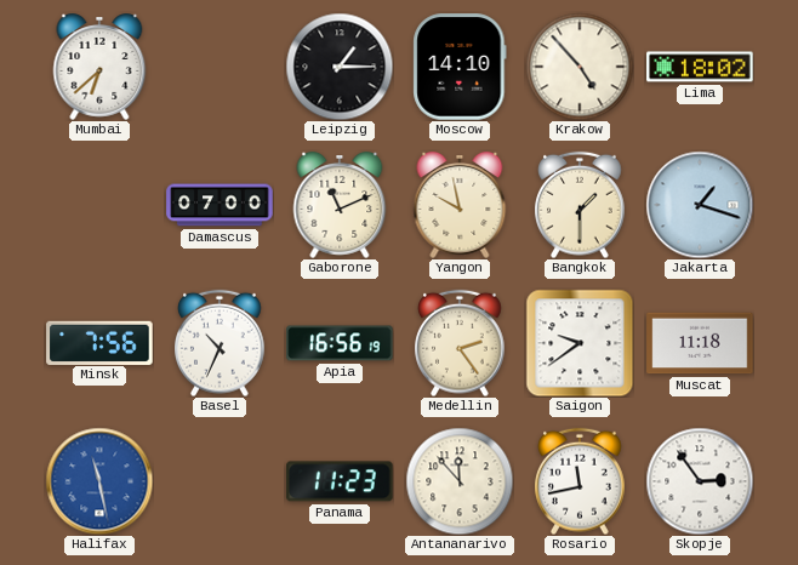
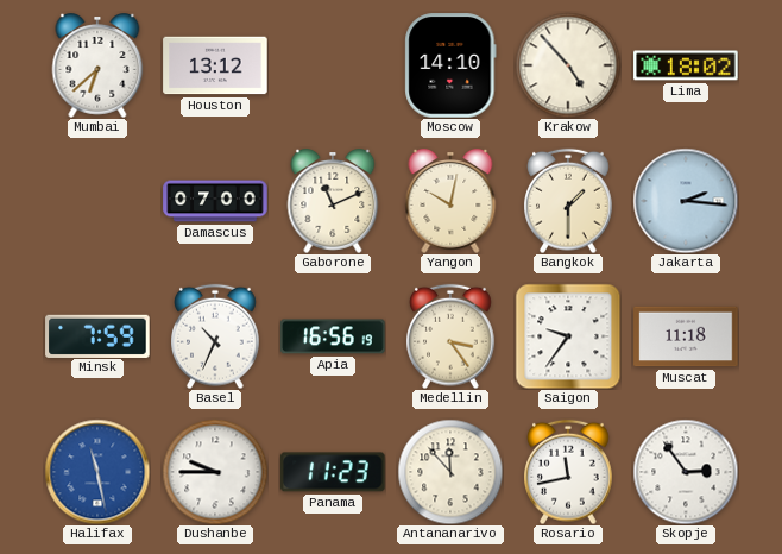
Houston: none -> 13:12
Leipzig: 1:15 -> none
Yangon: 9:58 -> 10:02
Jakarta: 1:18 -> 2:16
Minsk: 7:56 -> 7:59
Medellin: 2:24 -> 3:24
Saigon: 9:39 -> 9:36
Dushanbe: none -> 9:45
